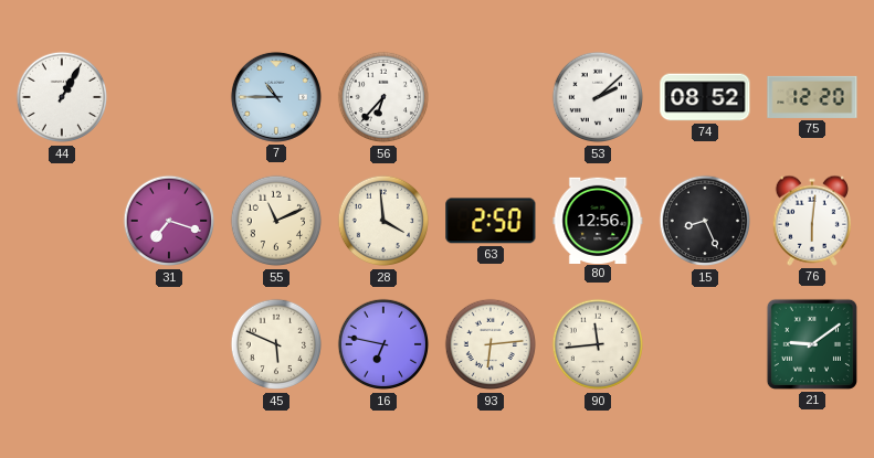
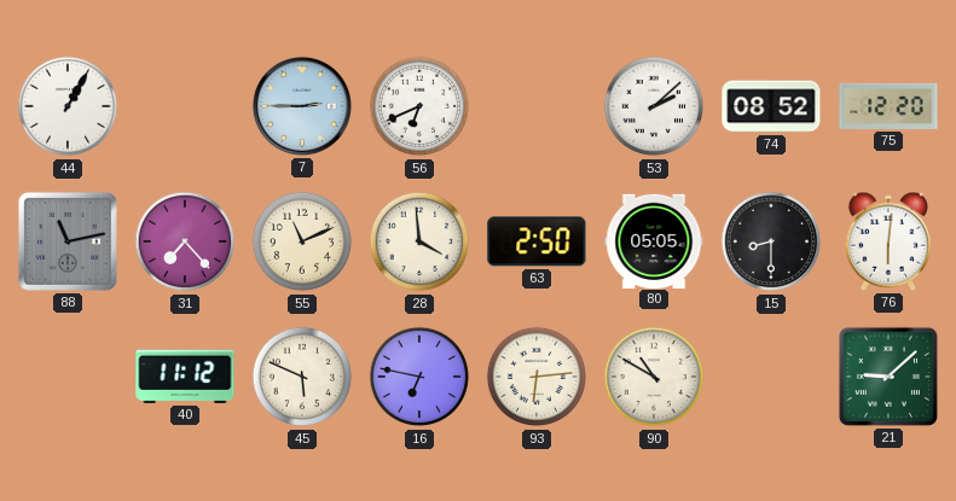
7: 10:45 -> 2:45
56: 6:37 -> 6:41
88: none -> 11:13
31: 7:18 -> 7:23
80: 12:56 -> 05:05
15: 8:26 -> 8:30
40: none -> 11:12
90: 11:44 -> 10:50
21: 9:09 -> 9:08
